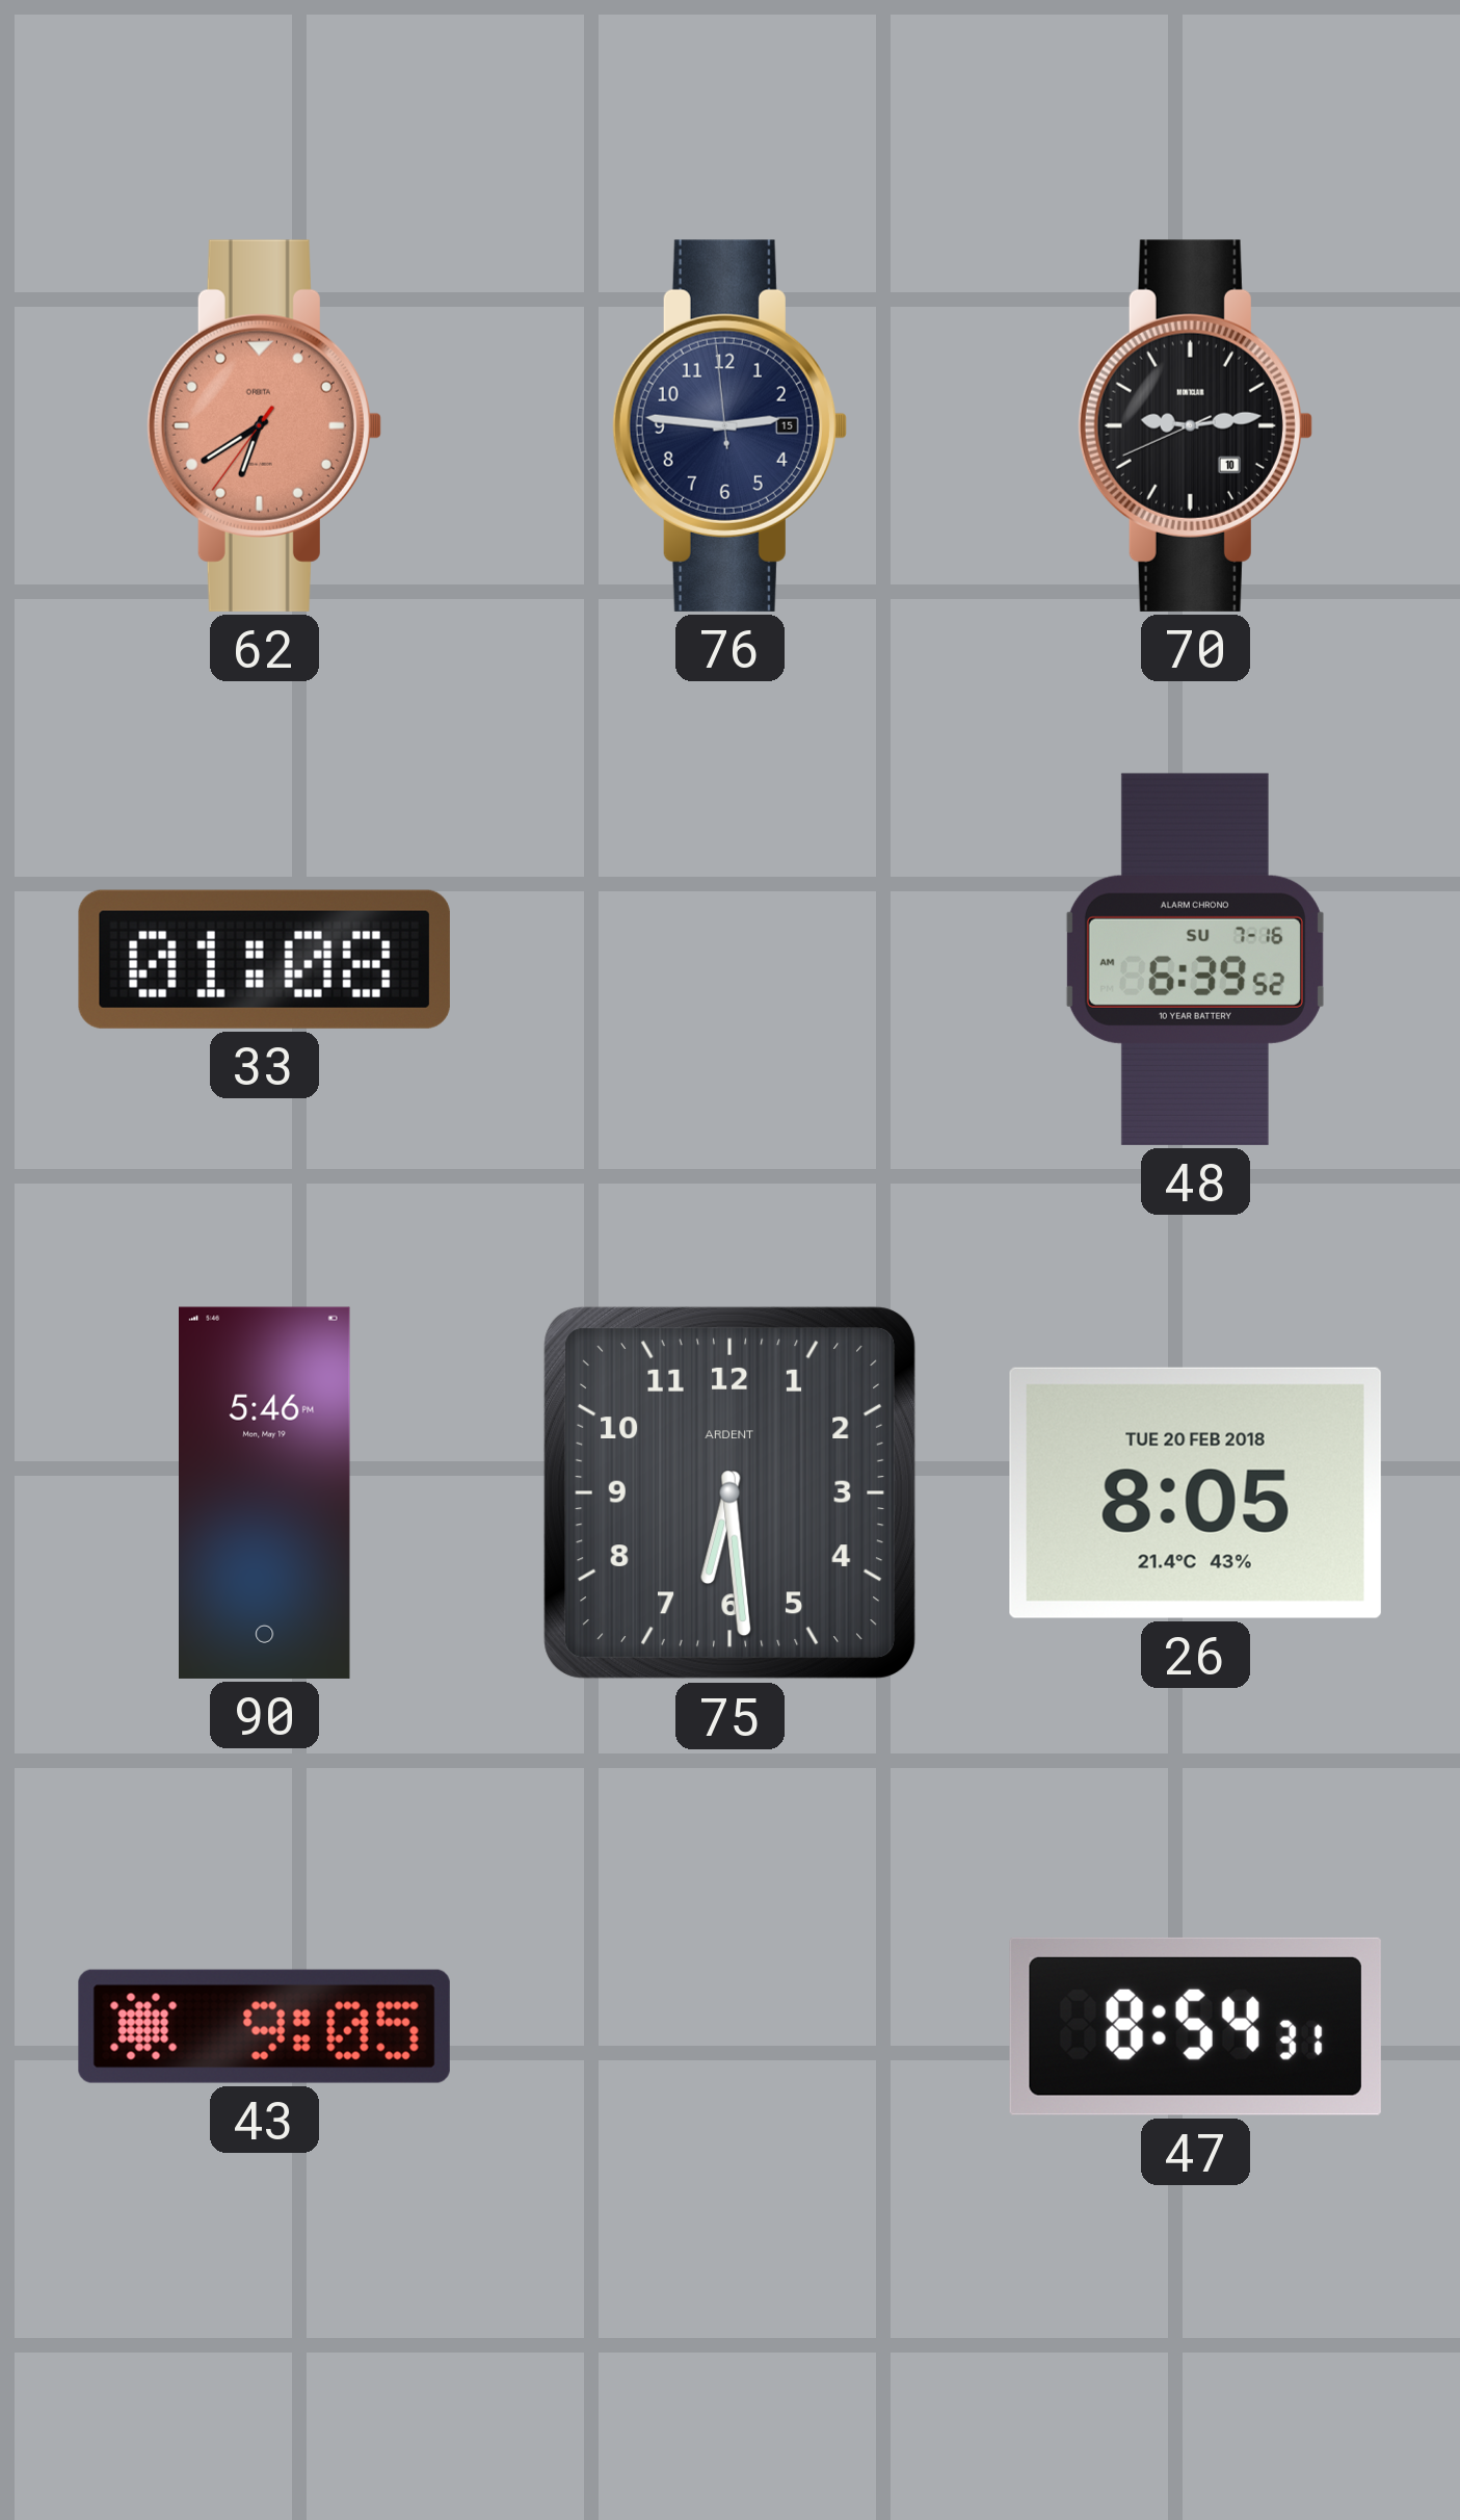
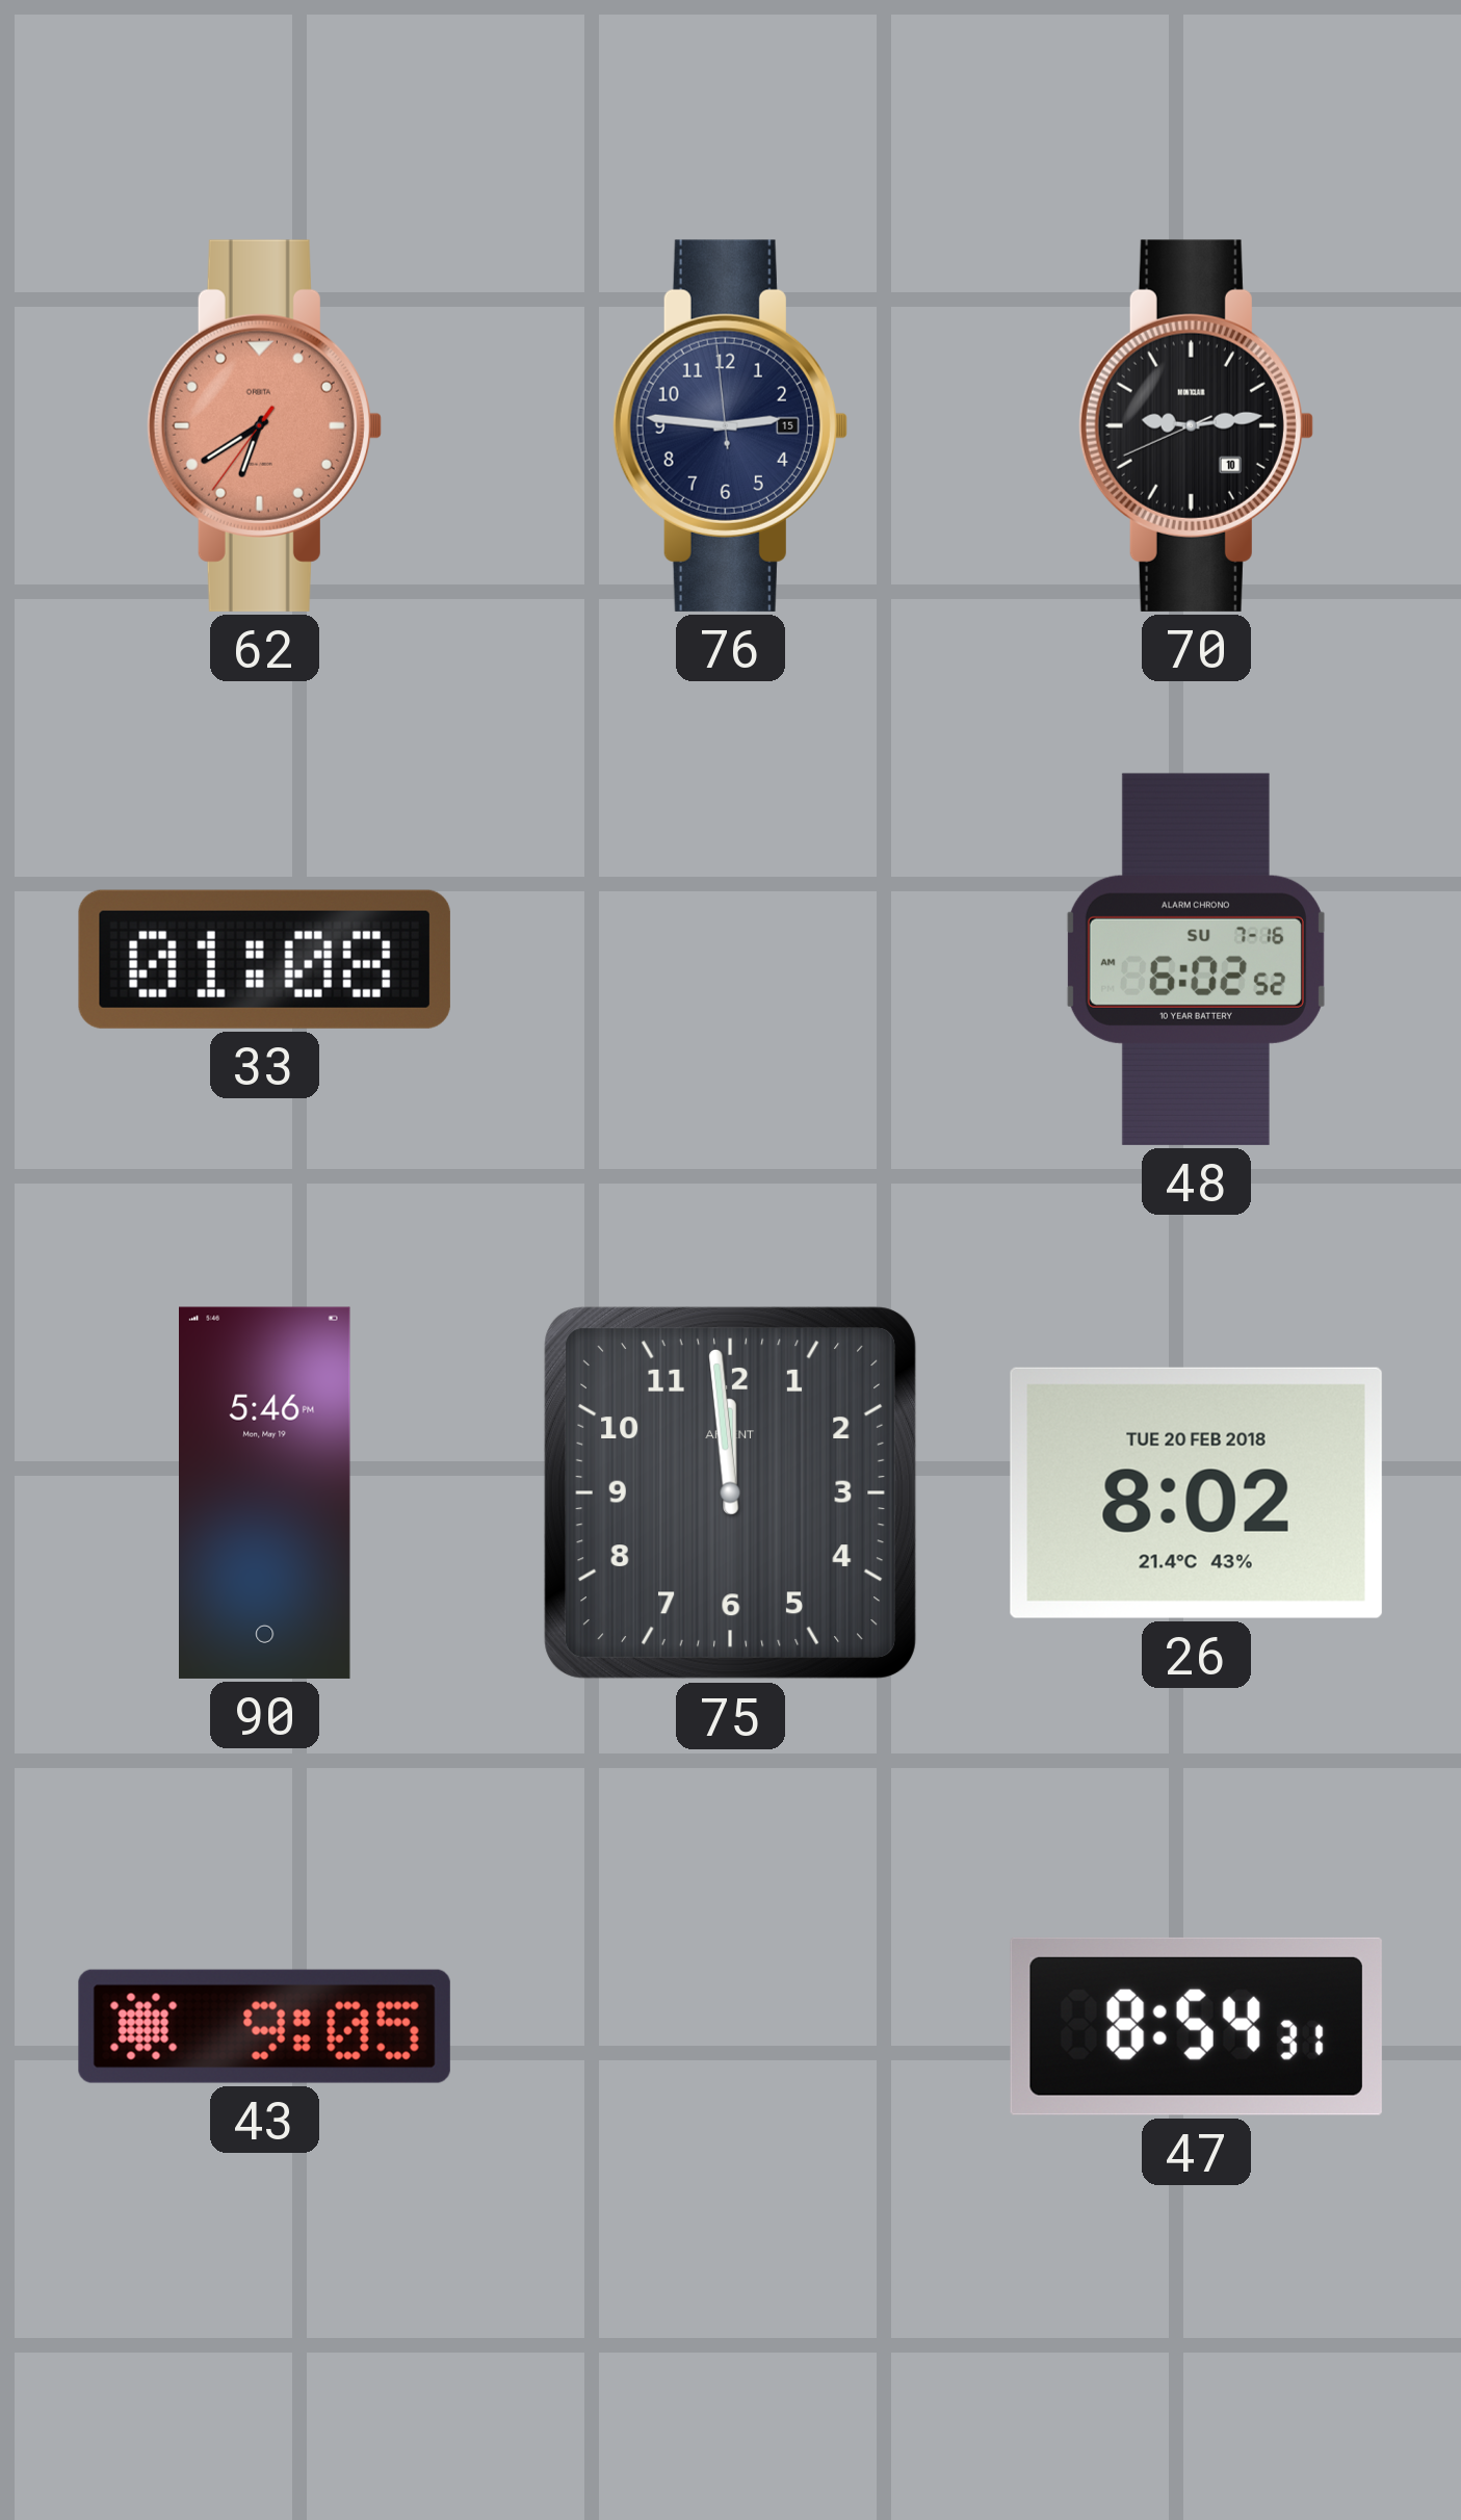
48: 6:39 -> 6:02
75: 6:29 -> 11:59
26: 8:05 -> 8:02
